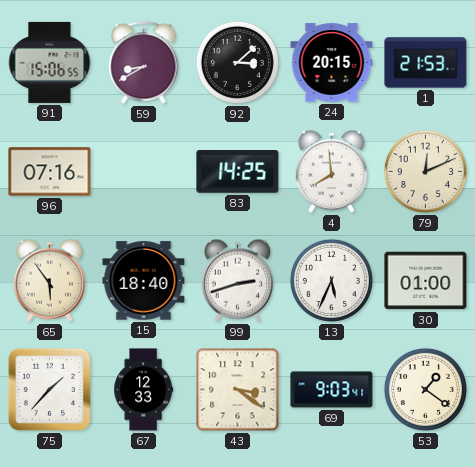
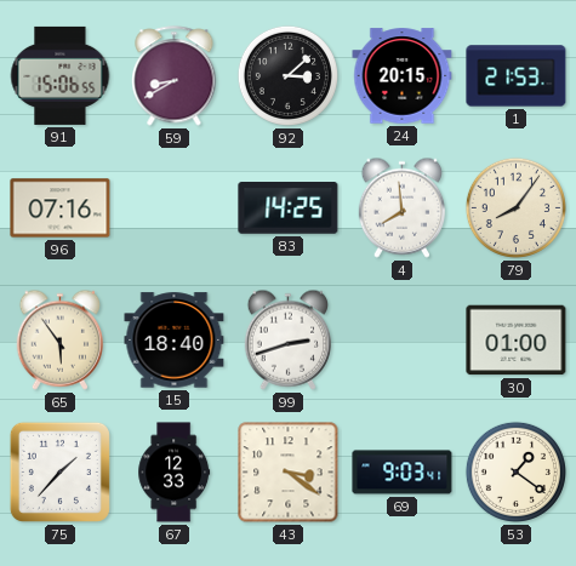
79: 12:11 -> 8:06
13: 5:34 -> none
